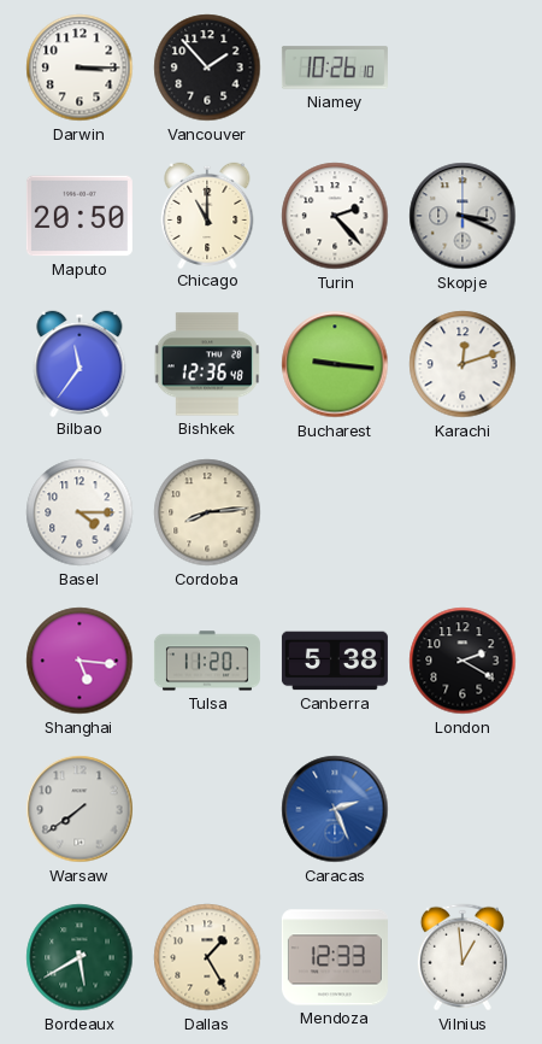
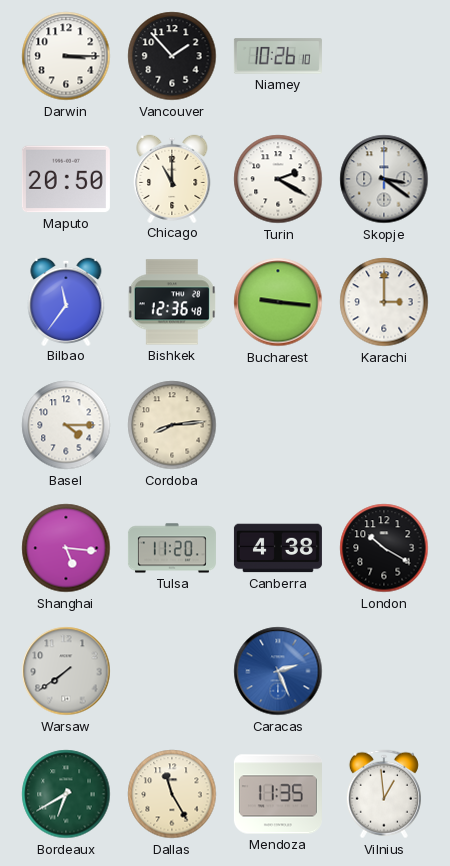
Turin: 2:23 -> 2:20
Skopje: 3:19 -> 3:21
Karachi: 12:12 -> 3:00
Canberra: 5:38 -> 4:38
London: 2:20 -> 10:20
Bordeaux: 5:40 -> 6:40
Dallas: 1:25 -> 11:25
Mendoza: 12:33 -> 11:35
